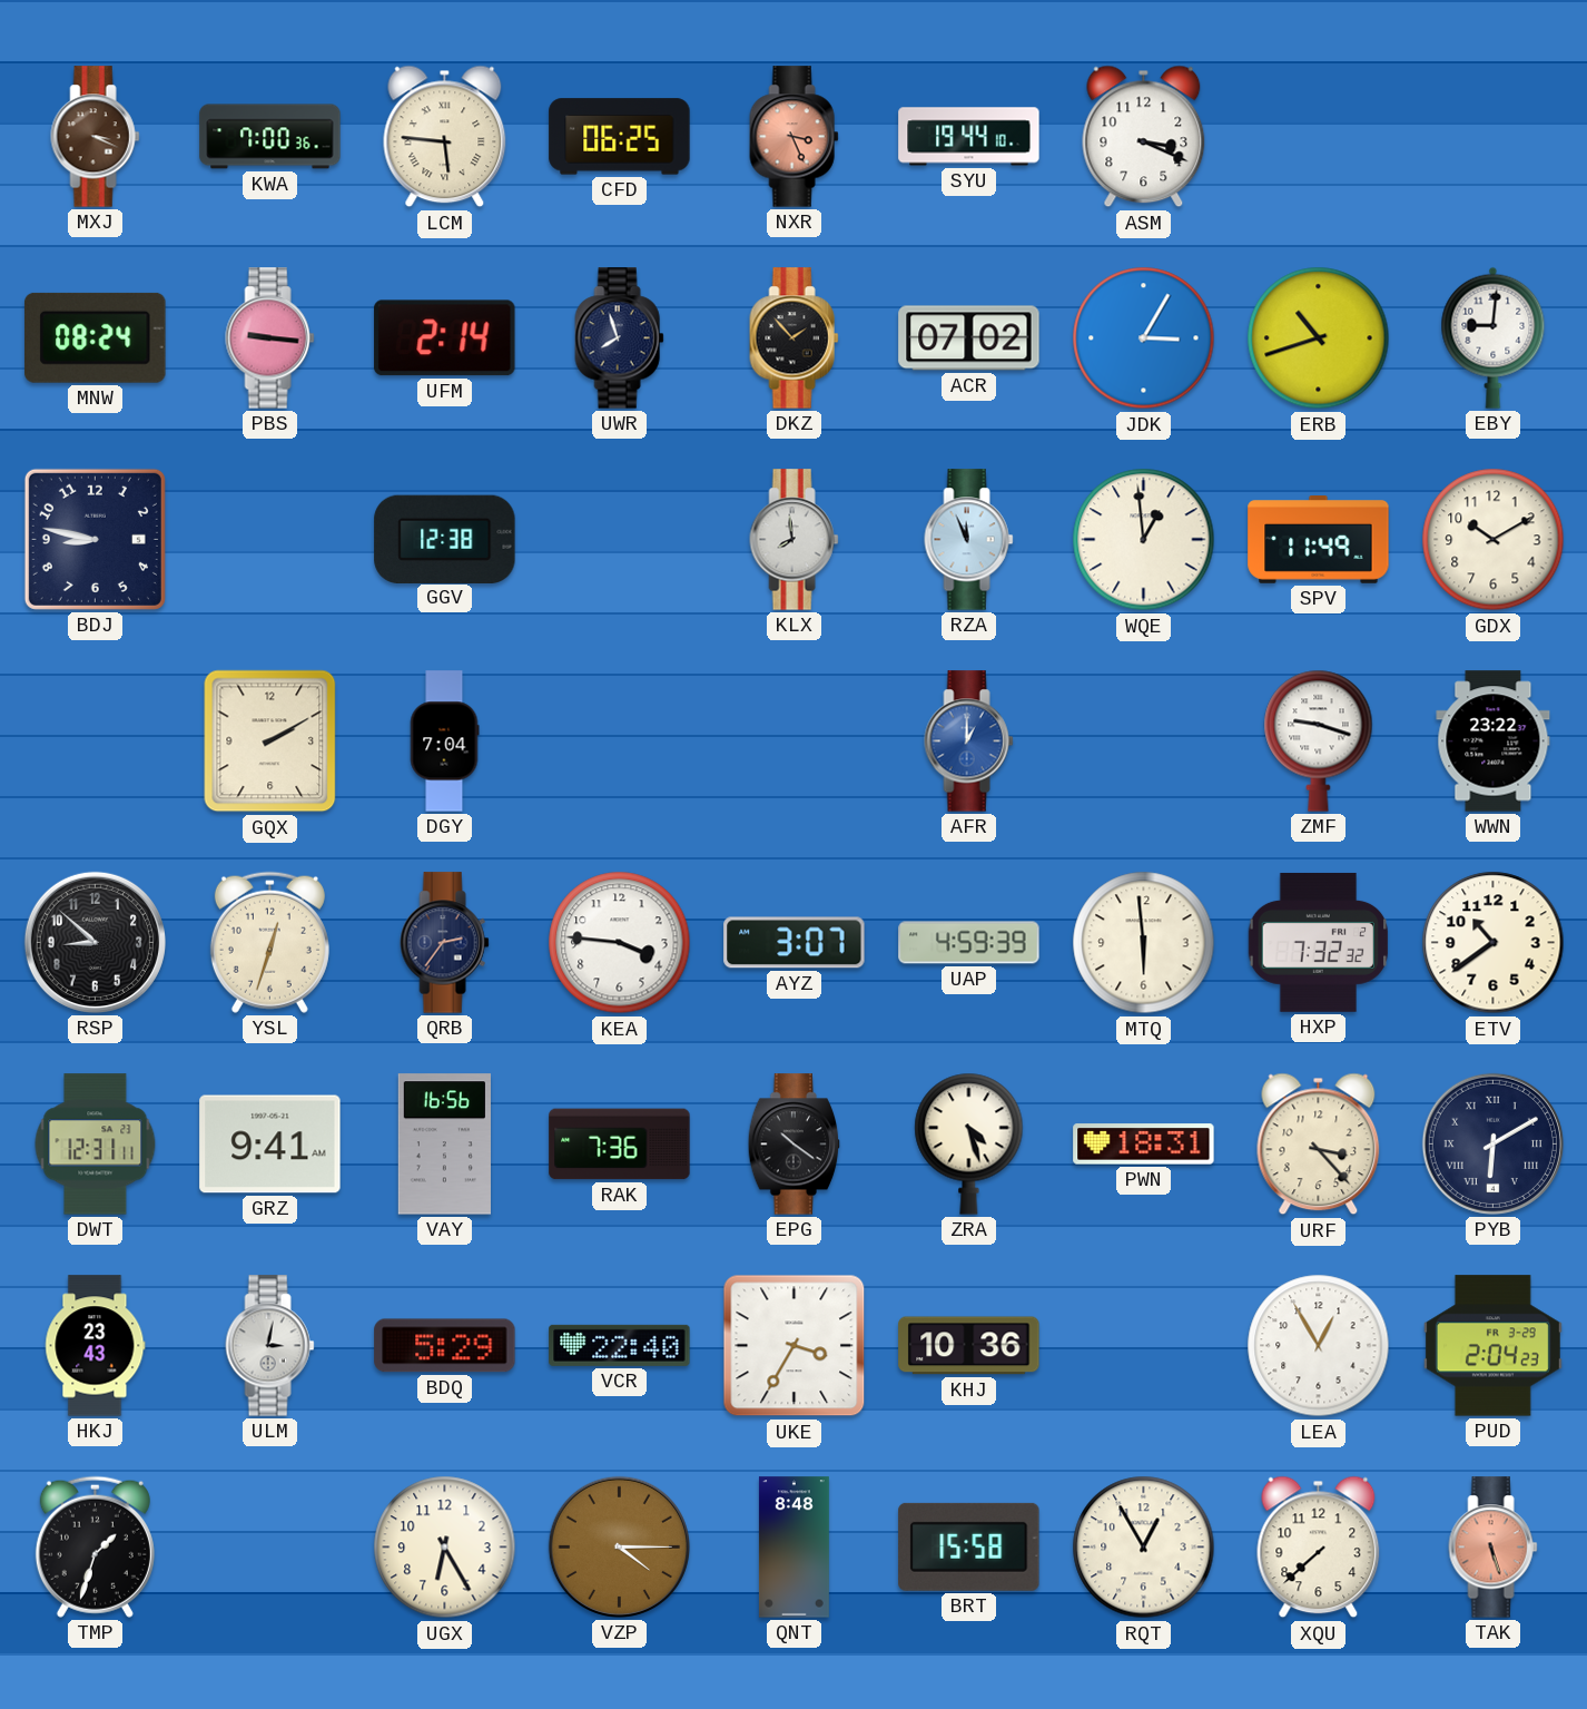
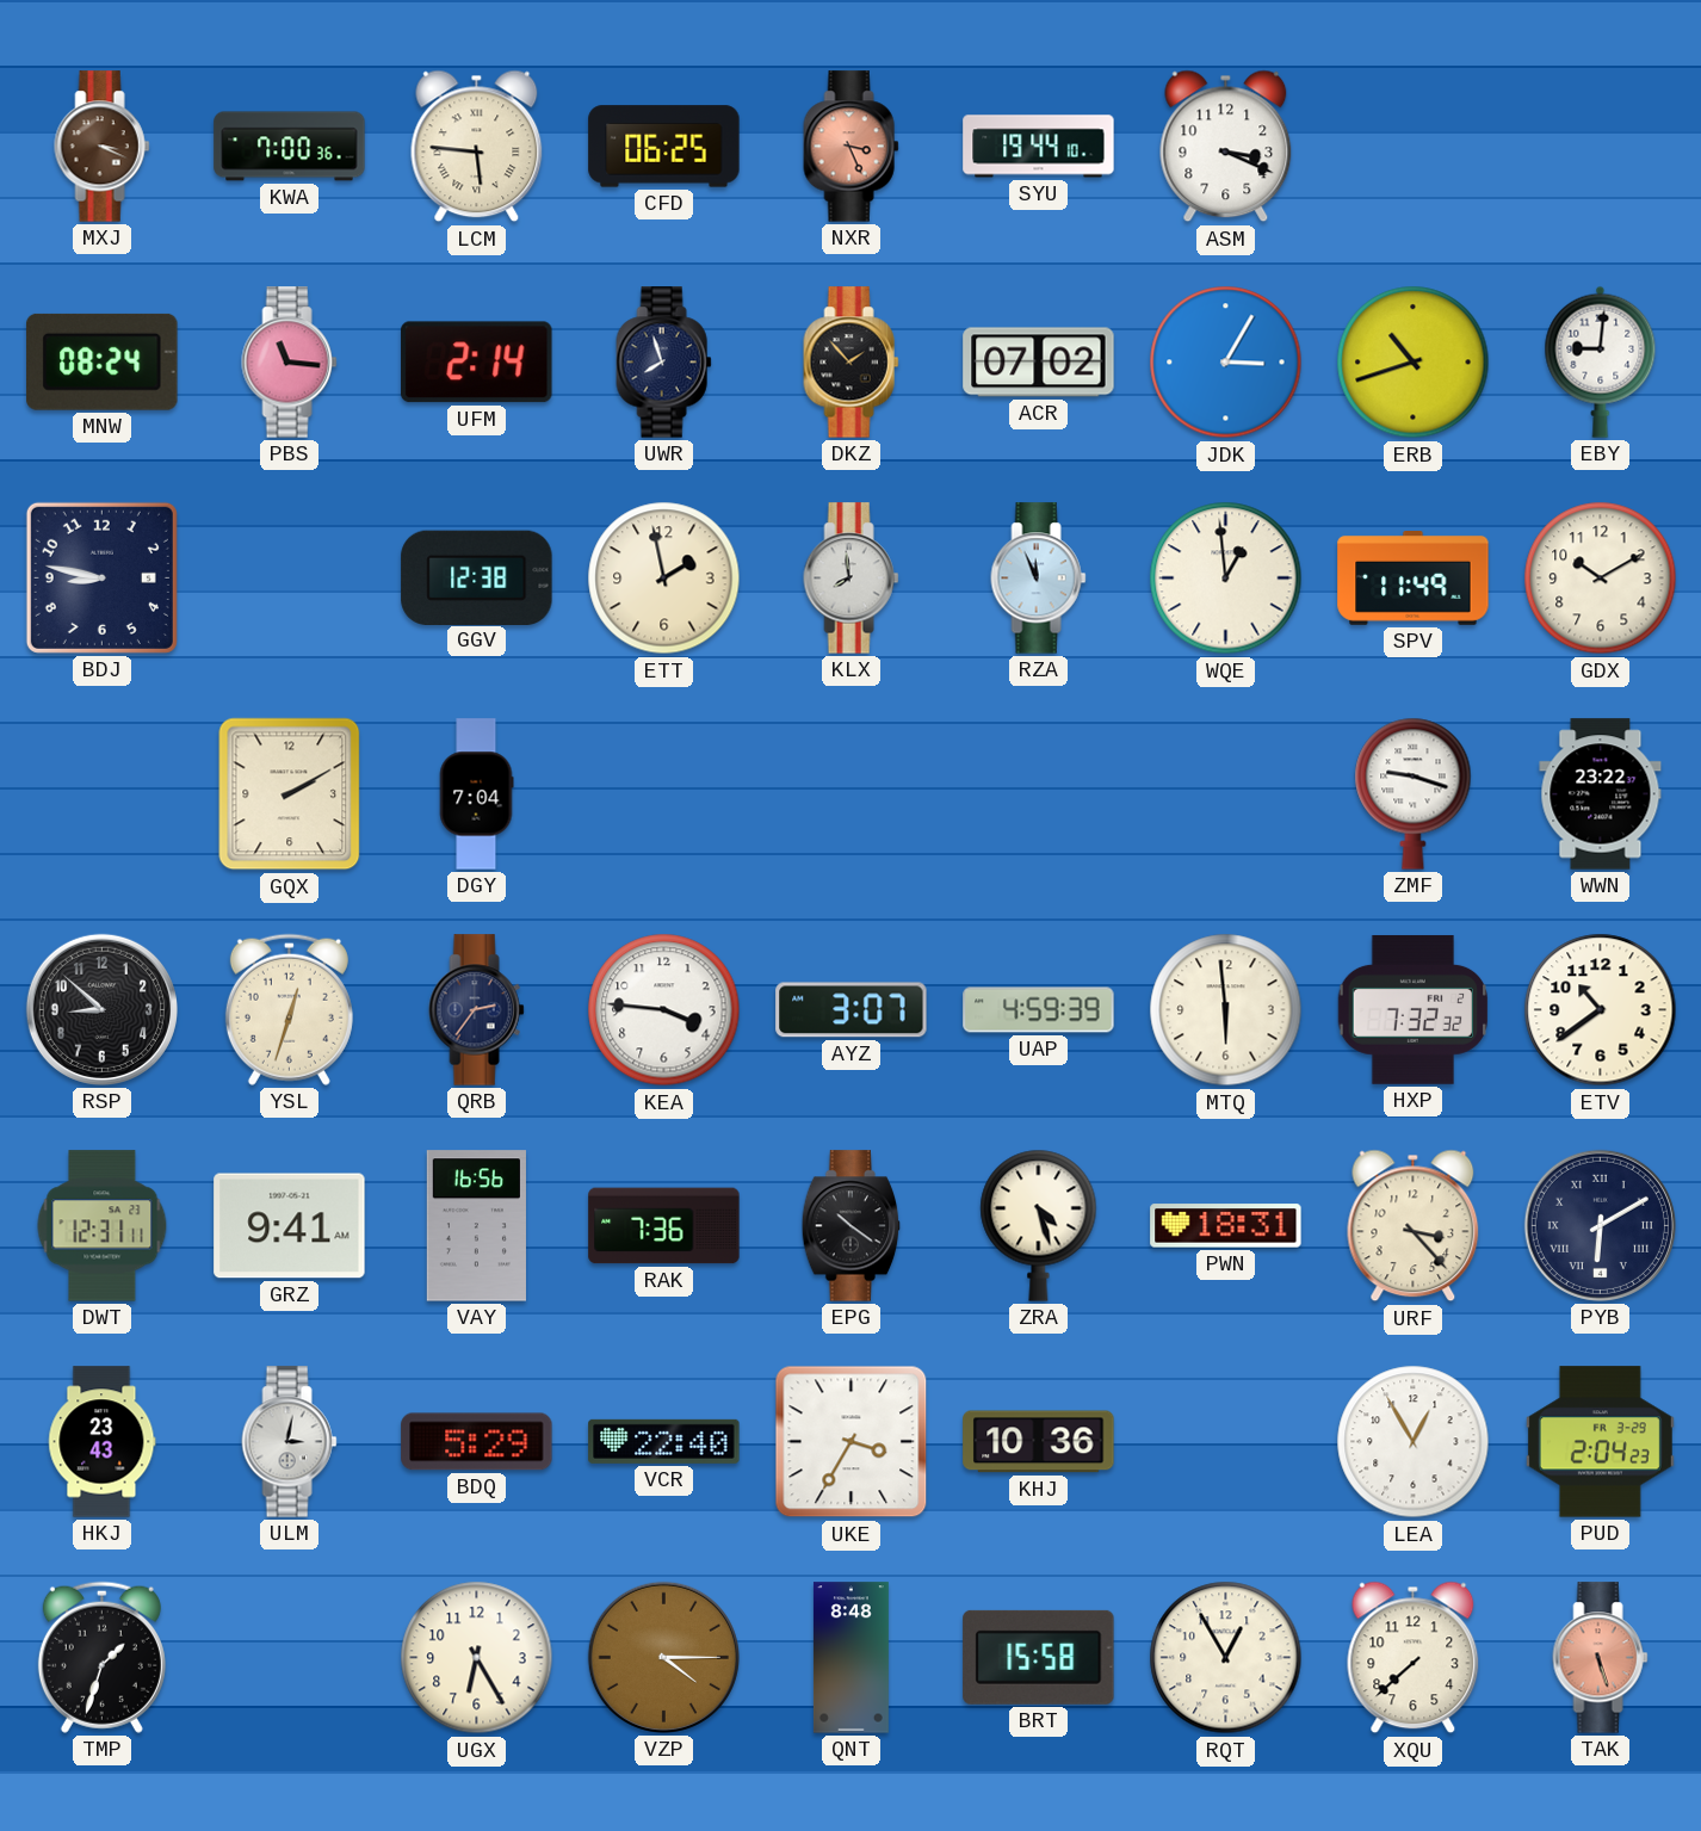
PBS: 9:16 -> 11:16
ETT: none -> 1:58
AFR: 1:00 -> none
